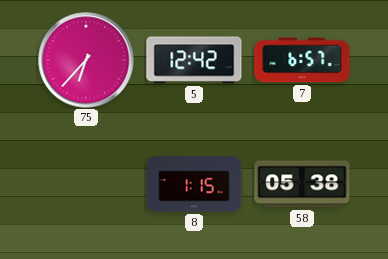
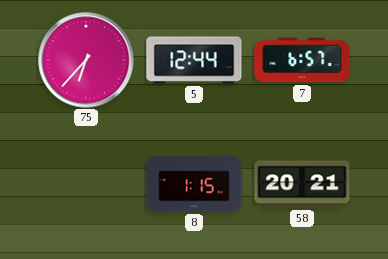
5: 12:42 -> 12:44
58: 05:38 -> 20:21
